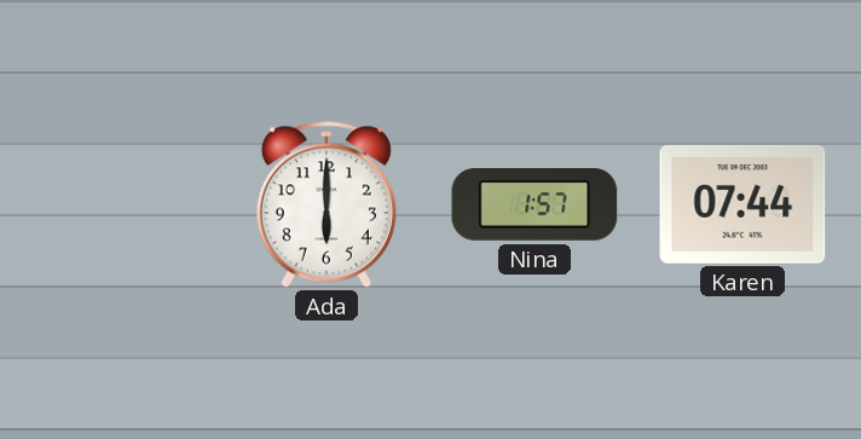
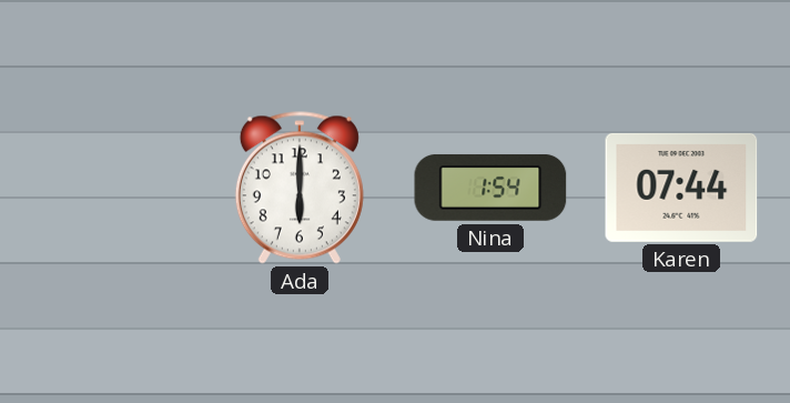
Nina: 1:57 -> 1:54
